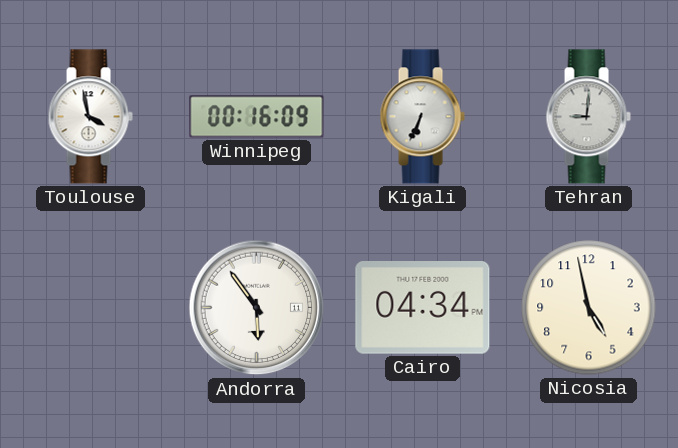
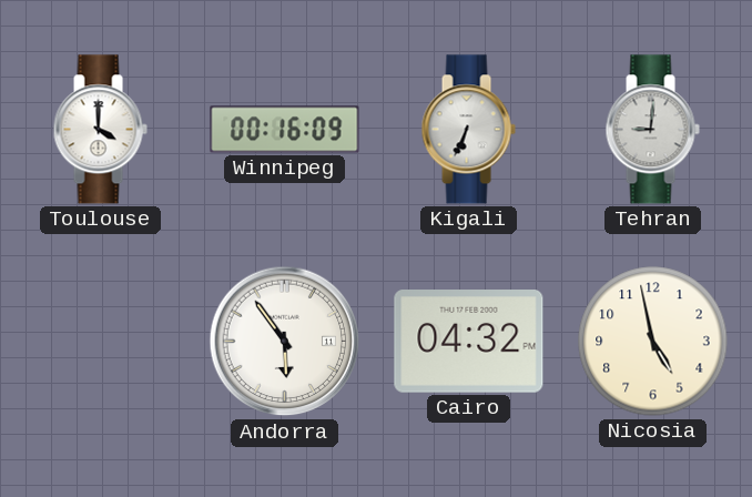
Toulouse: 3:58 -> 4:00
Cairo: 04:34 -> 04:32
